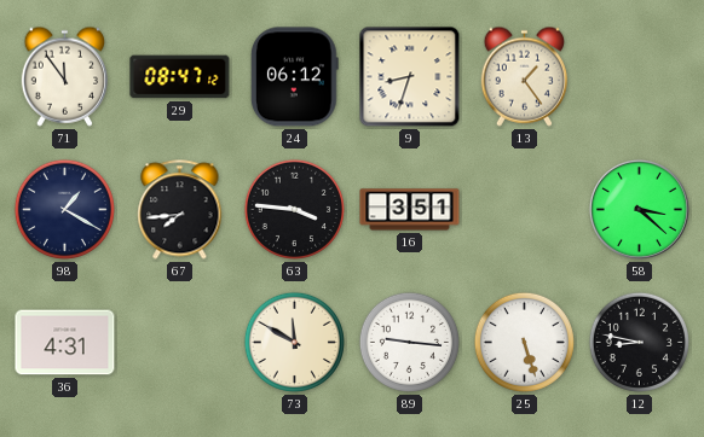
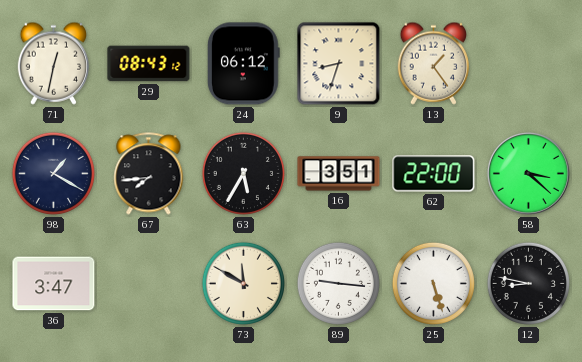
71: 11:54 -> 12:32
29: 08:47 -> 08:43
63: 3:46 -> 5:35
62: none -> 22:00
36: 4:31 -> 3:47
